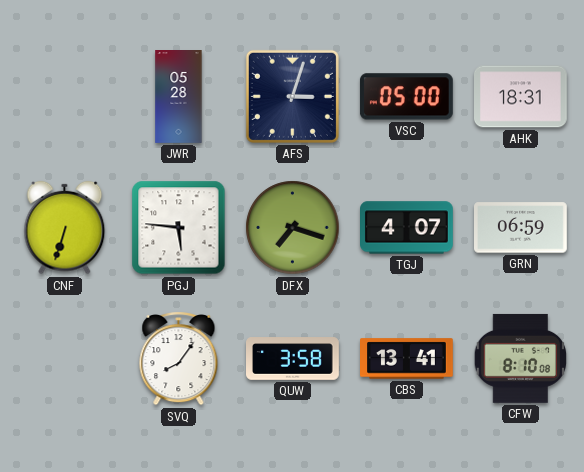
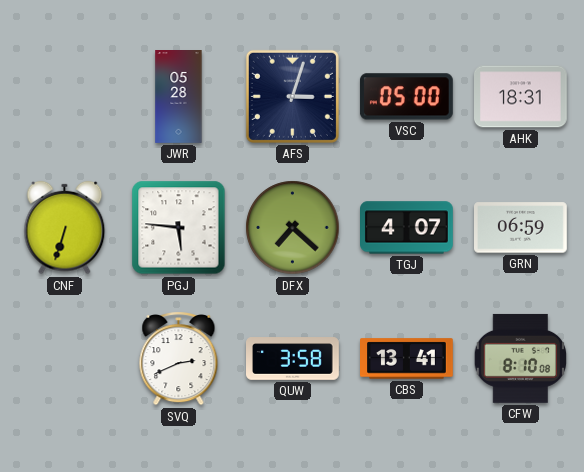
DFX: 7:18 -> 7:22
SVQ: 8:06 -> 2:41
